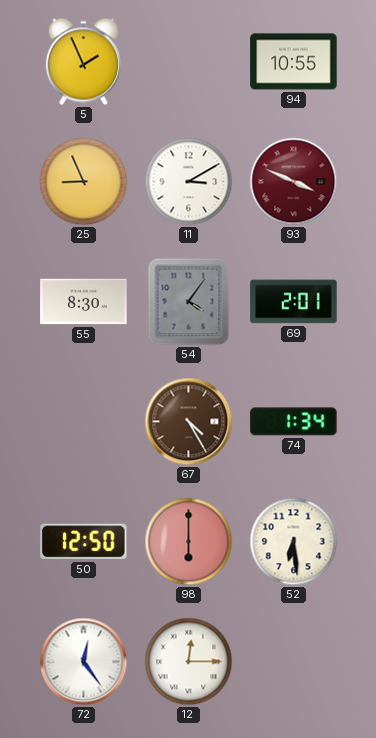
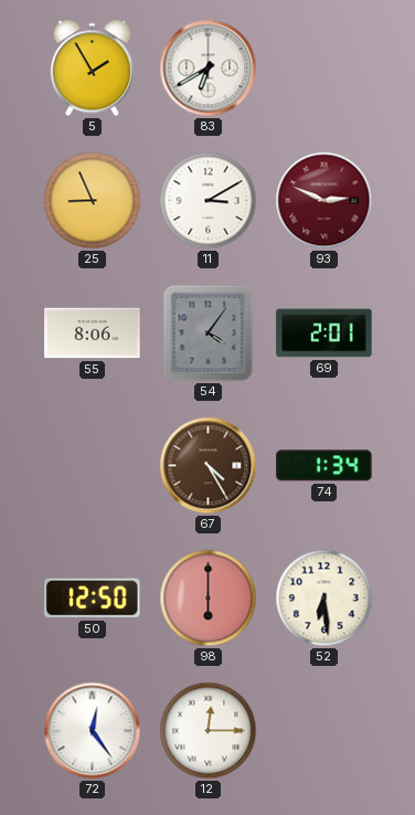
5: 1:56 -> 1:55
83: none -> 6:40
94: 10:55 -> none
93: 3:49 -> 2:49
55: 8:30 -> 8:06
